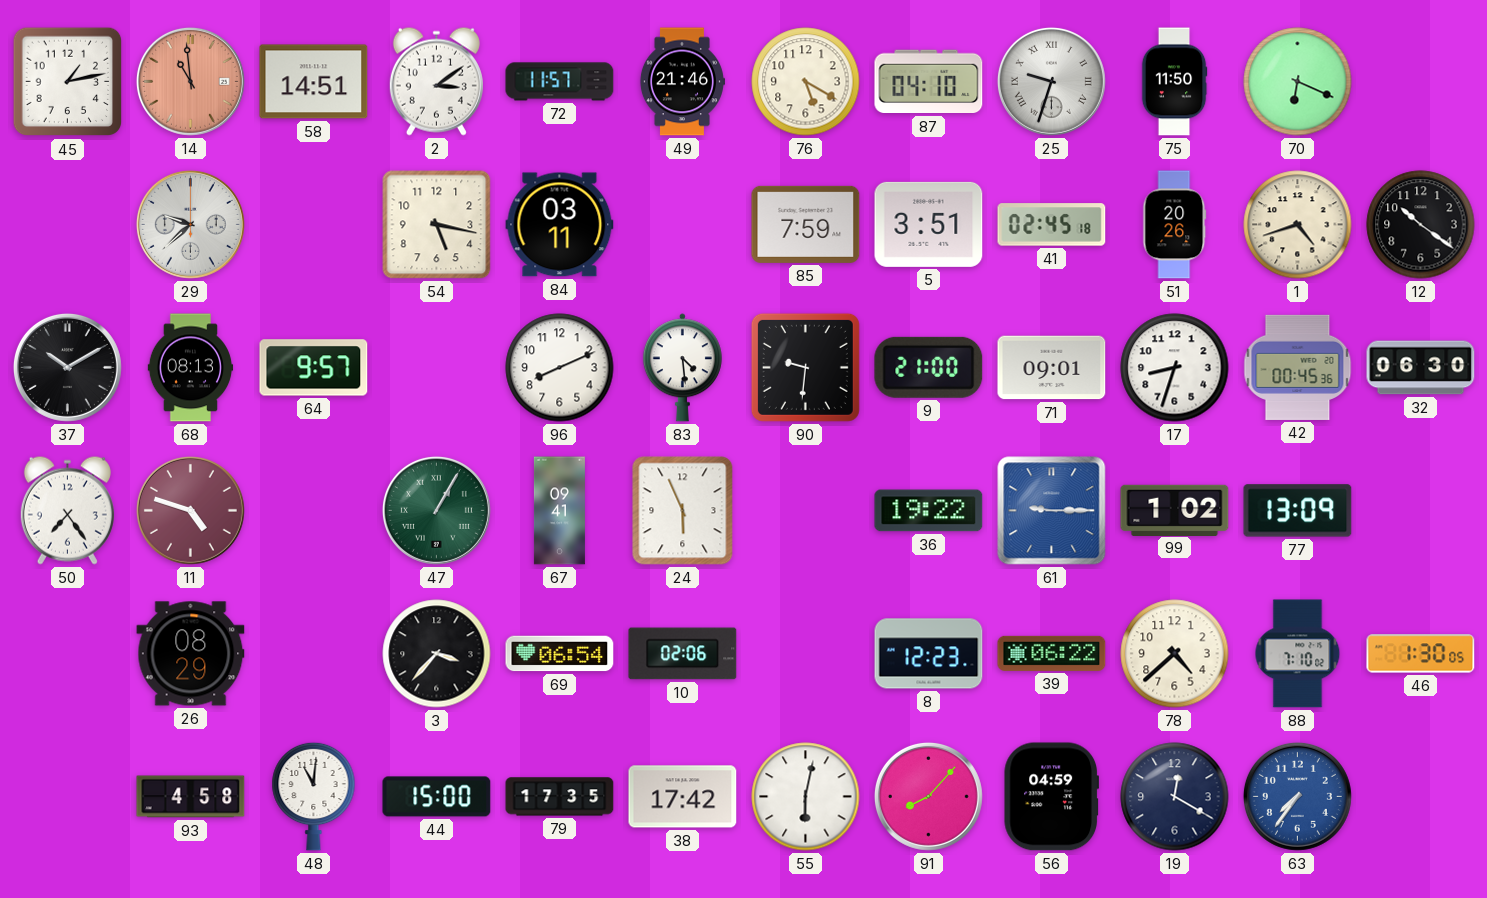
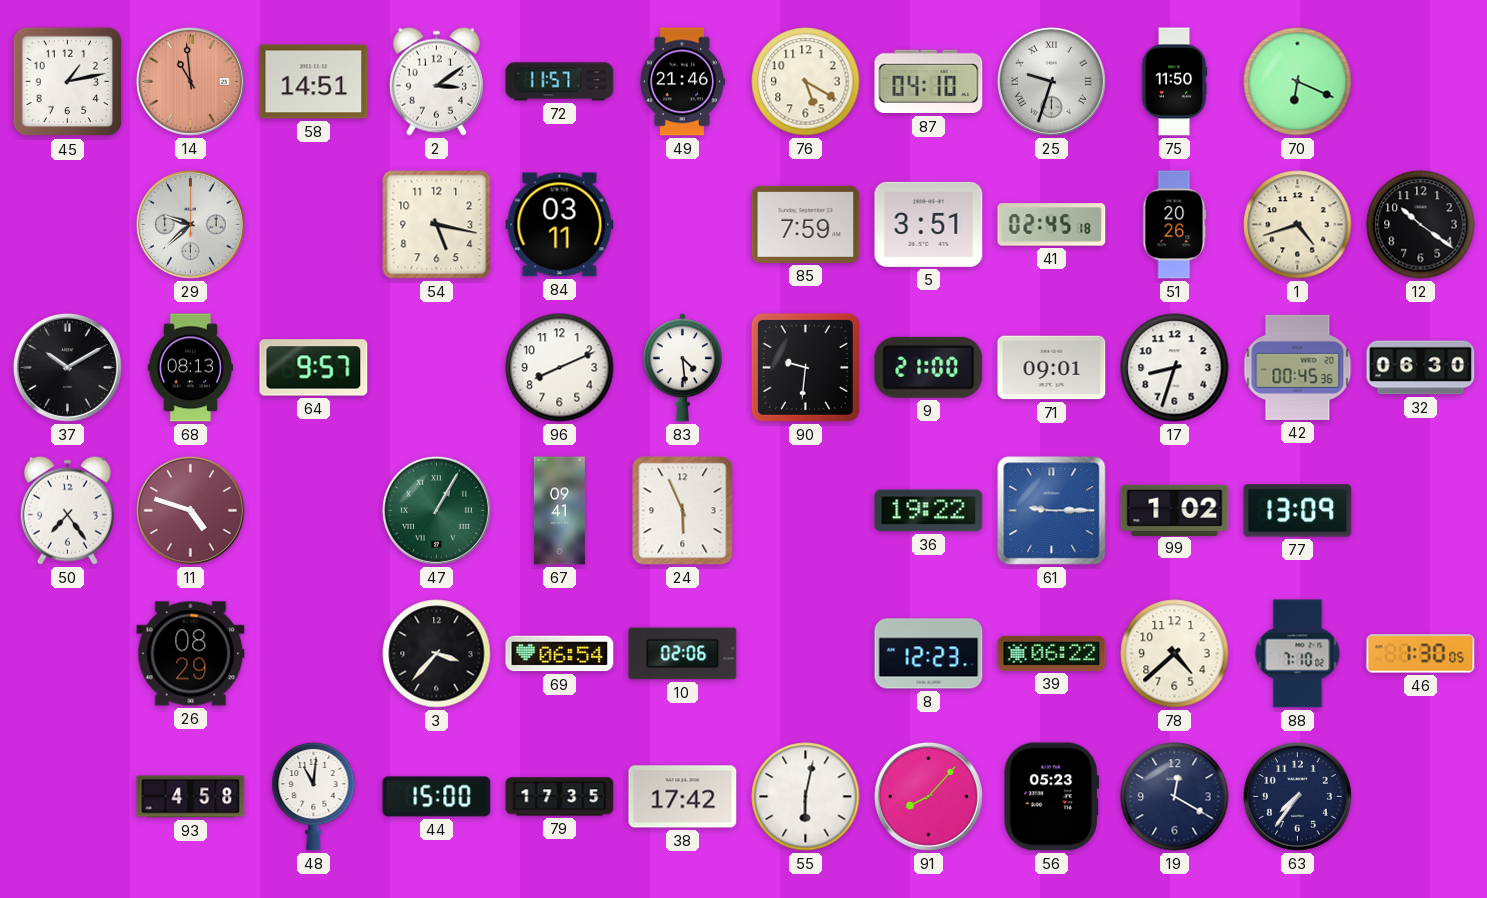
56: 04:59 -> 05:23
63 dial: blue -> navy
